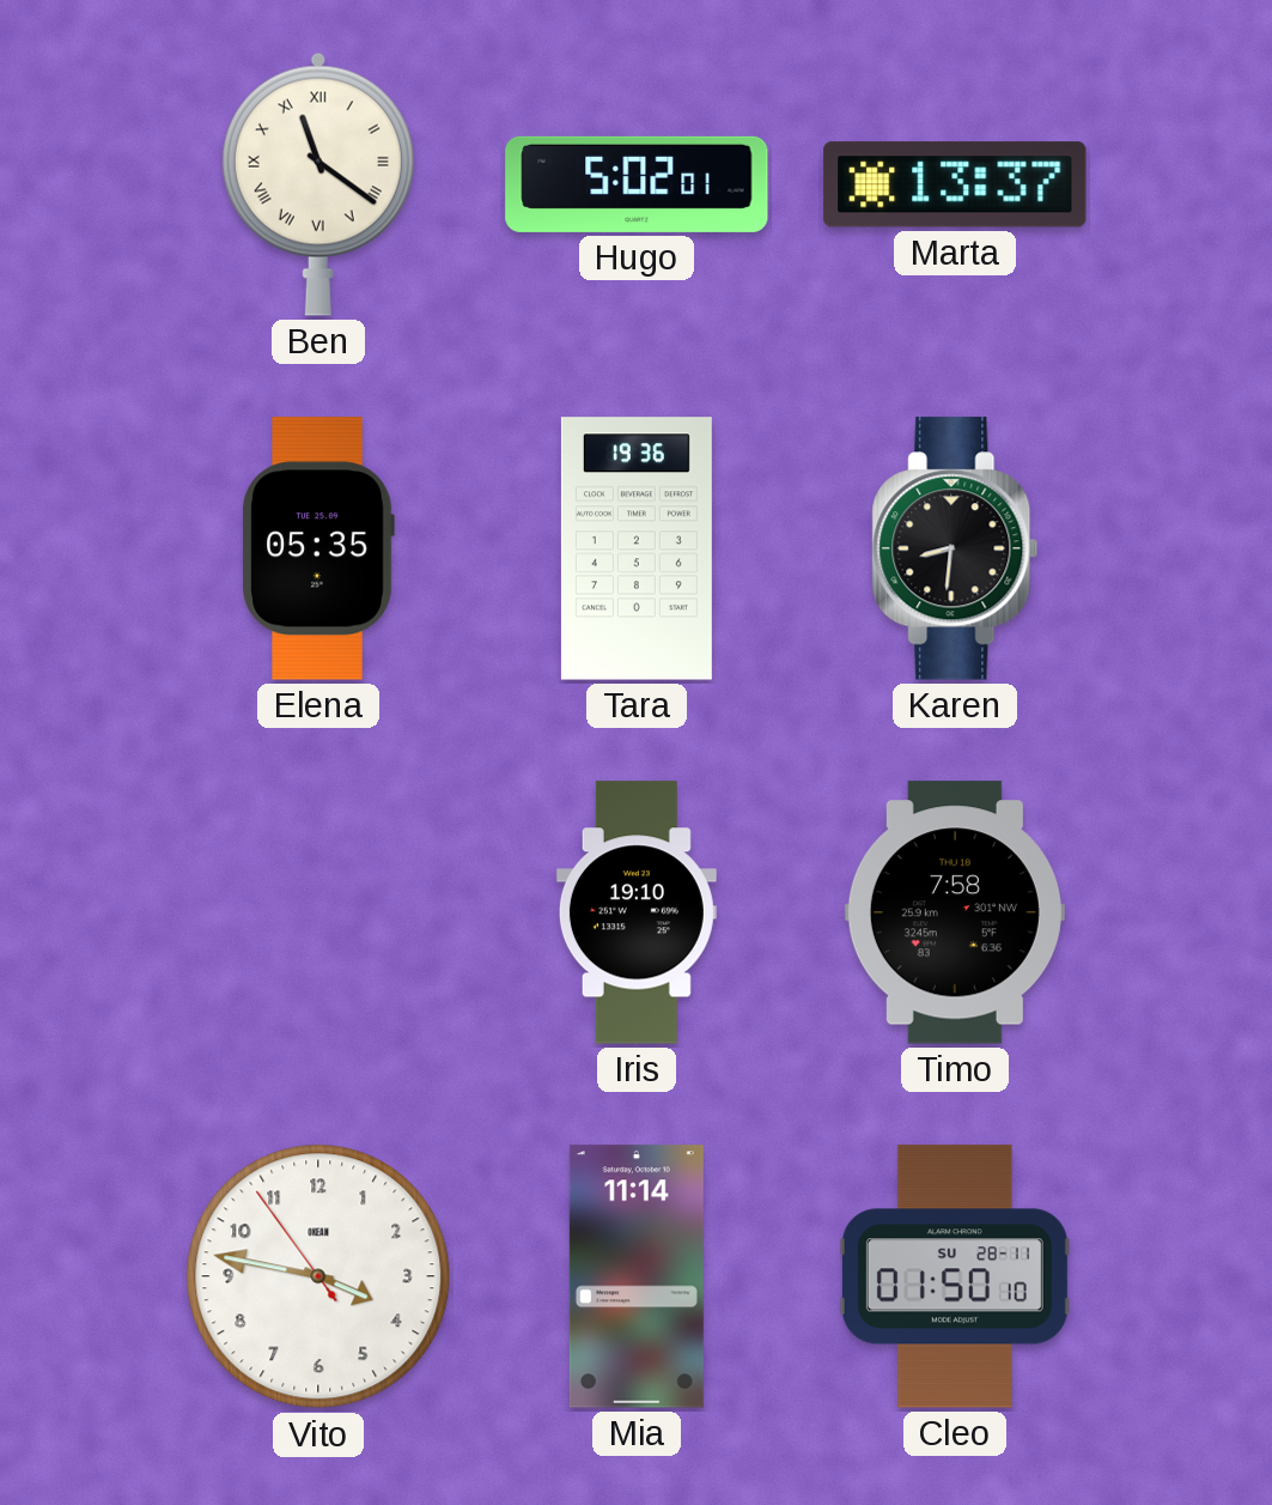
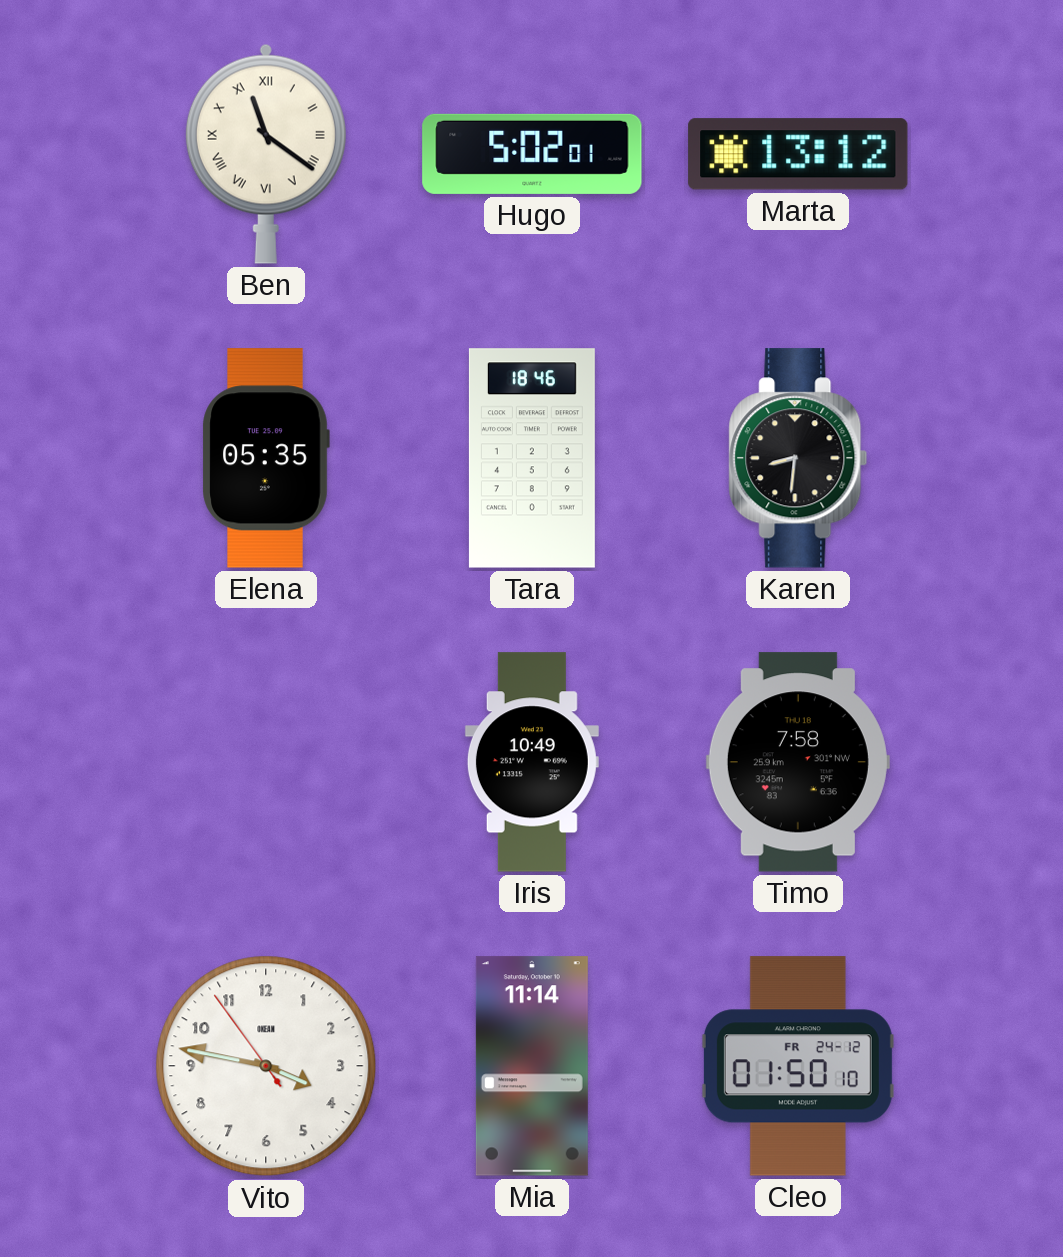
Marta: 13:37 -> 13:12
Tara: 19:36 -> 18:46
Iris: 19:10 -> 10:49
Cleo date: SU 28-11 -> FR 24-12
